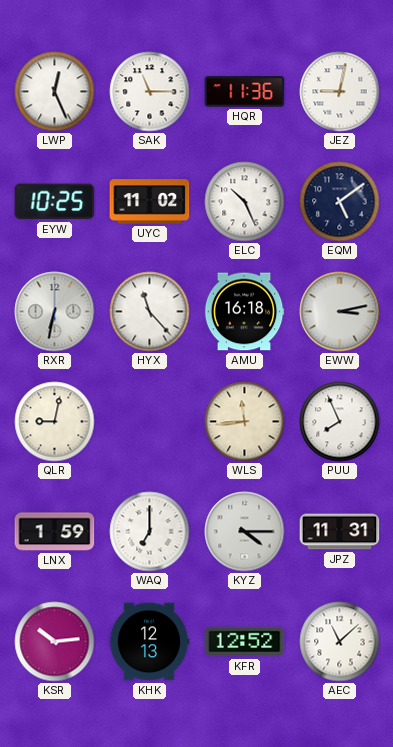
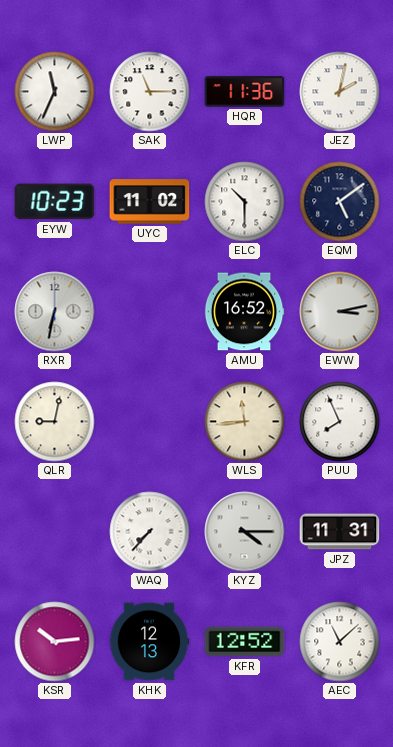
LWP: 12:26 -> 11:34
JEZ: 9:02 -> 2:02
EYW: 10:25 -> 10:23
ELC: 10:26 -> 10:30
HYX: 11:23 -> none
AMU: 16:18 -> 16:52
LNX: 1:59 -> none
WAQ: 7:00 -> 7:37
